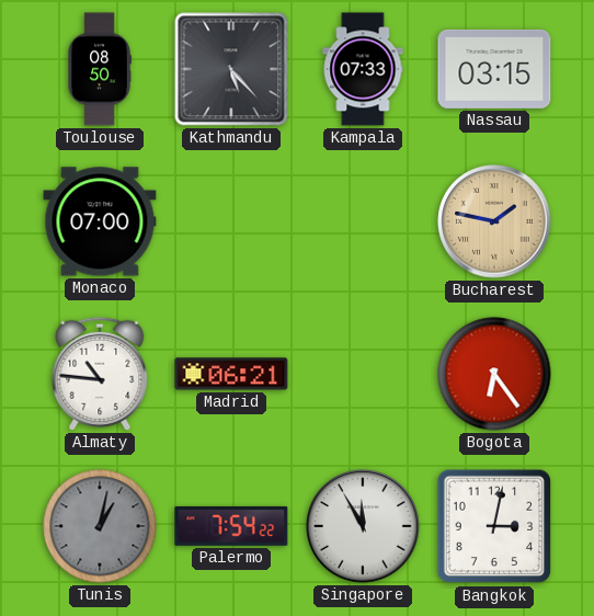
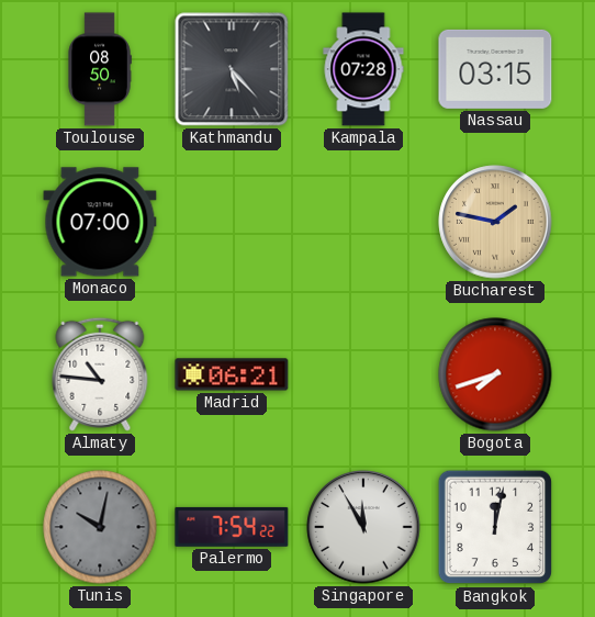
Kampala: 07:33 -> 07:28
Bogota: 6:24 -> 7:42
Tunis: 1:02 -> 10:02
Bangkok: 3:02 -> 12:02
